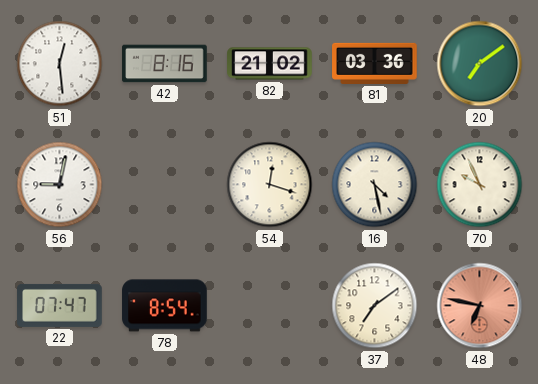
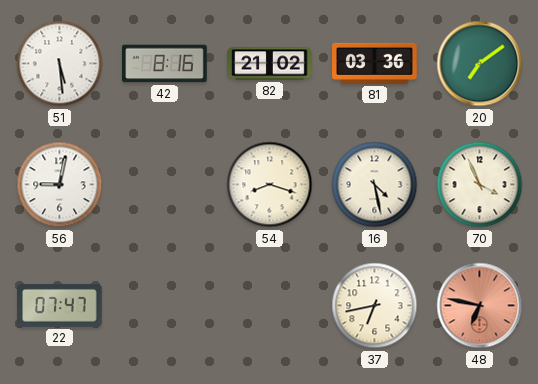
51: 12:29 -> 5:29
54: 12:18 -> 8:18
70: 9:56 -> 3:56
78: 8:54 -> none
37: 7:09 -> 6:43
